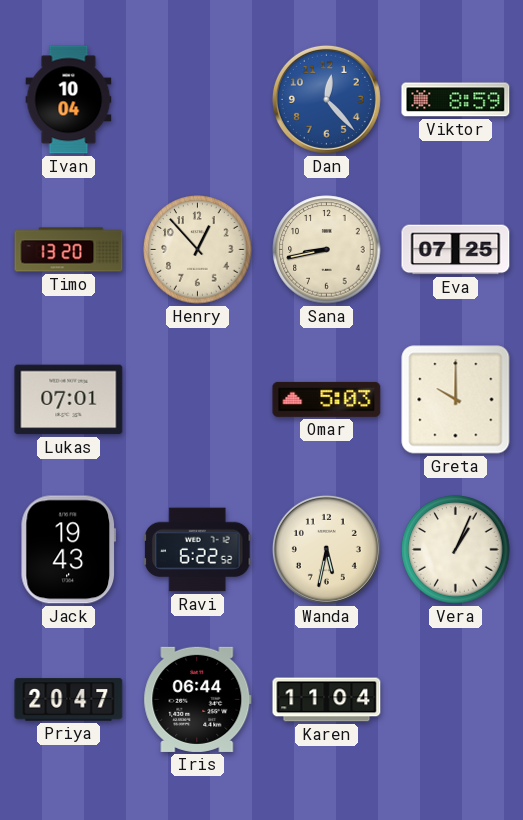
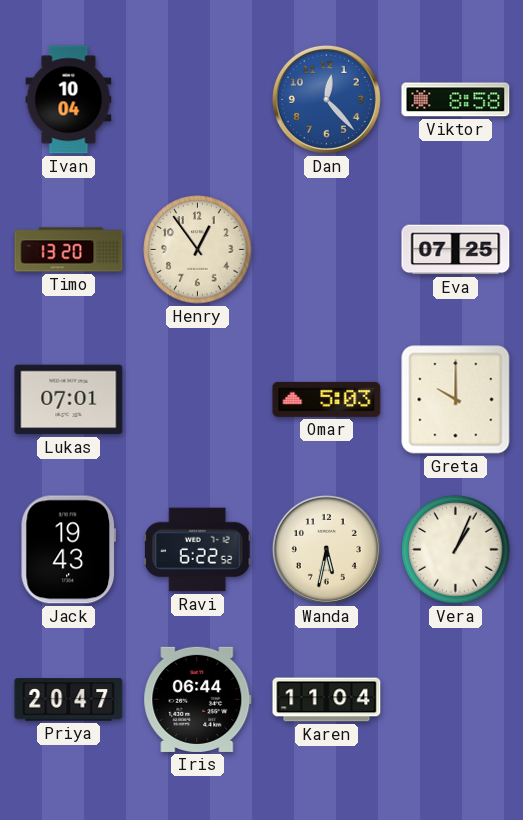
Viktor: 8:59 -> 8:58
Henry: 12:53 -> 12:54
Sana: 8:43 -> none
